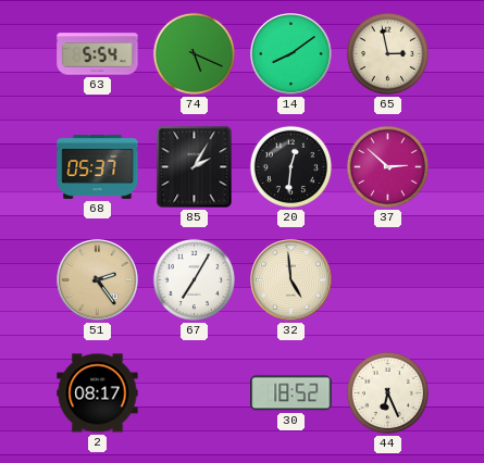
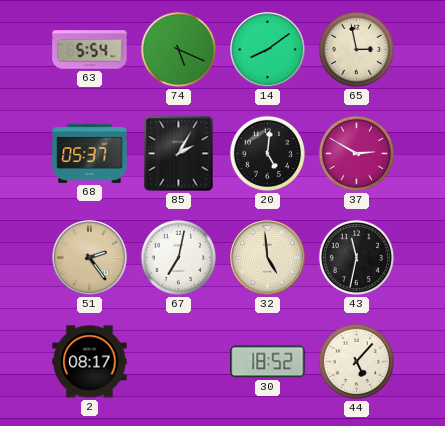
20: 12:31 -> 5:01
37: 2:52 -> 2:50
67: 7:05 -> 7:02
43: none -> 11:32
44: 6:26 -> 5:07
